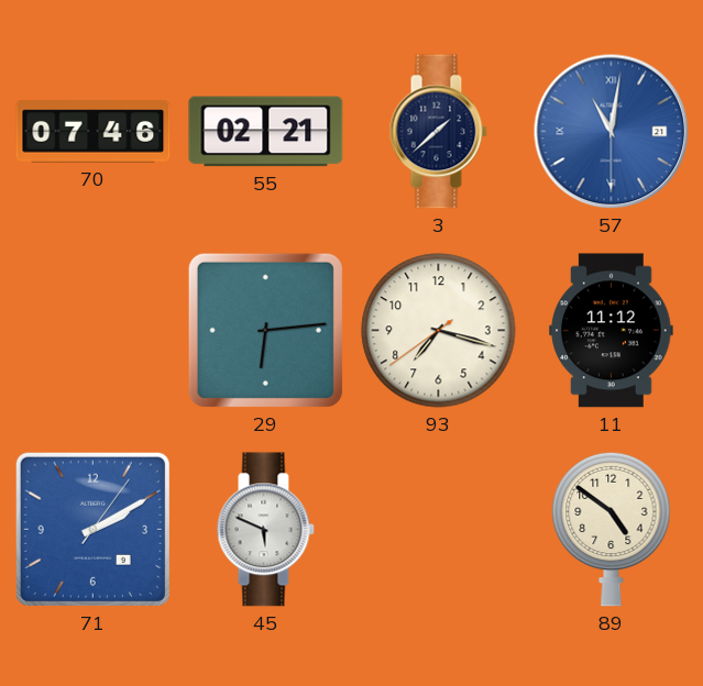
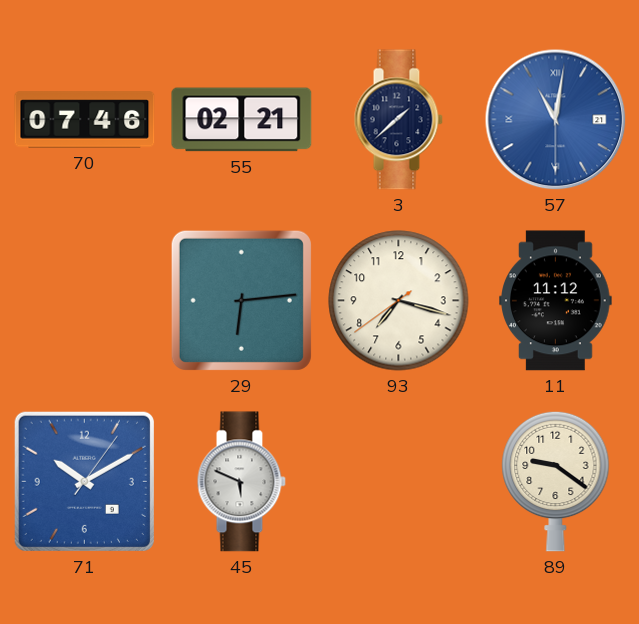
71: 2:10 -> 10:10
89: 4:51 -> 9:21
